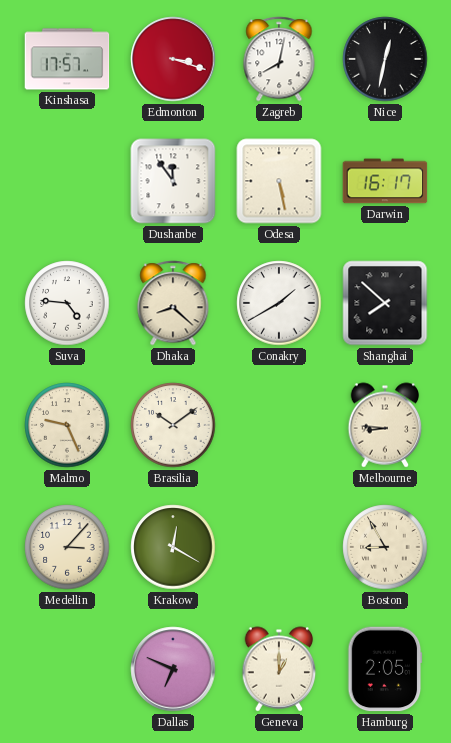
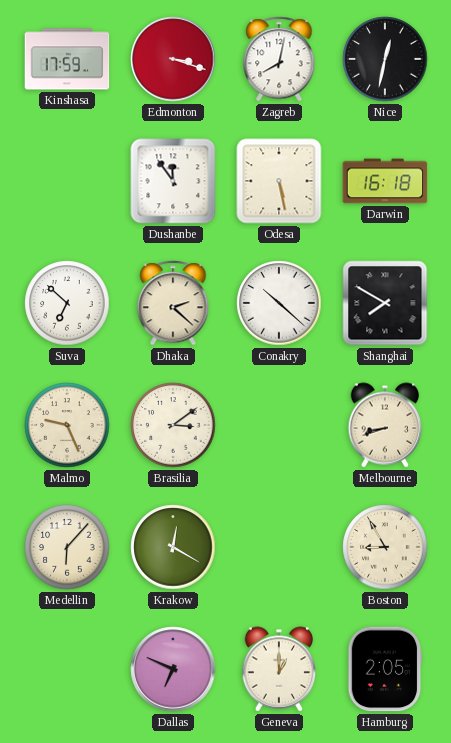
Kinshasa: 17:57 -> 17:59
Darwin: 16:17 -> 16:18
Suva: 4:46 -> 6:52
Dhaka: 8:22 -> 2:22
Conakry: 1:40 -> 10:22
Shanghai: 7:52 -> 7:50
Brasilia: 10:09 -> 3:09
Melbourne: 8:46 -> 8:42
Medellin: 3:07 -> 6:07
